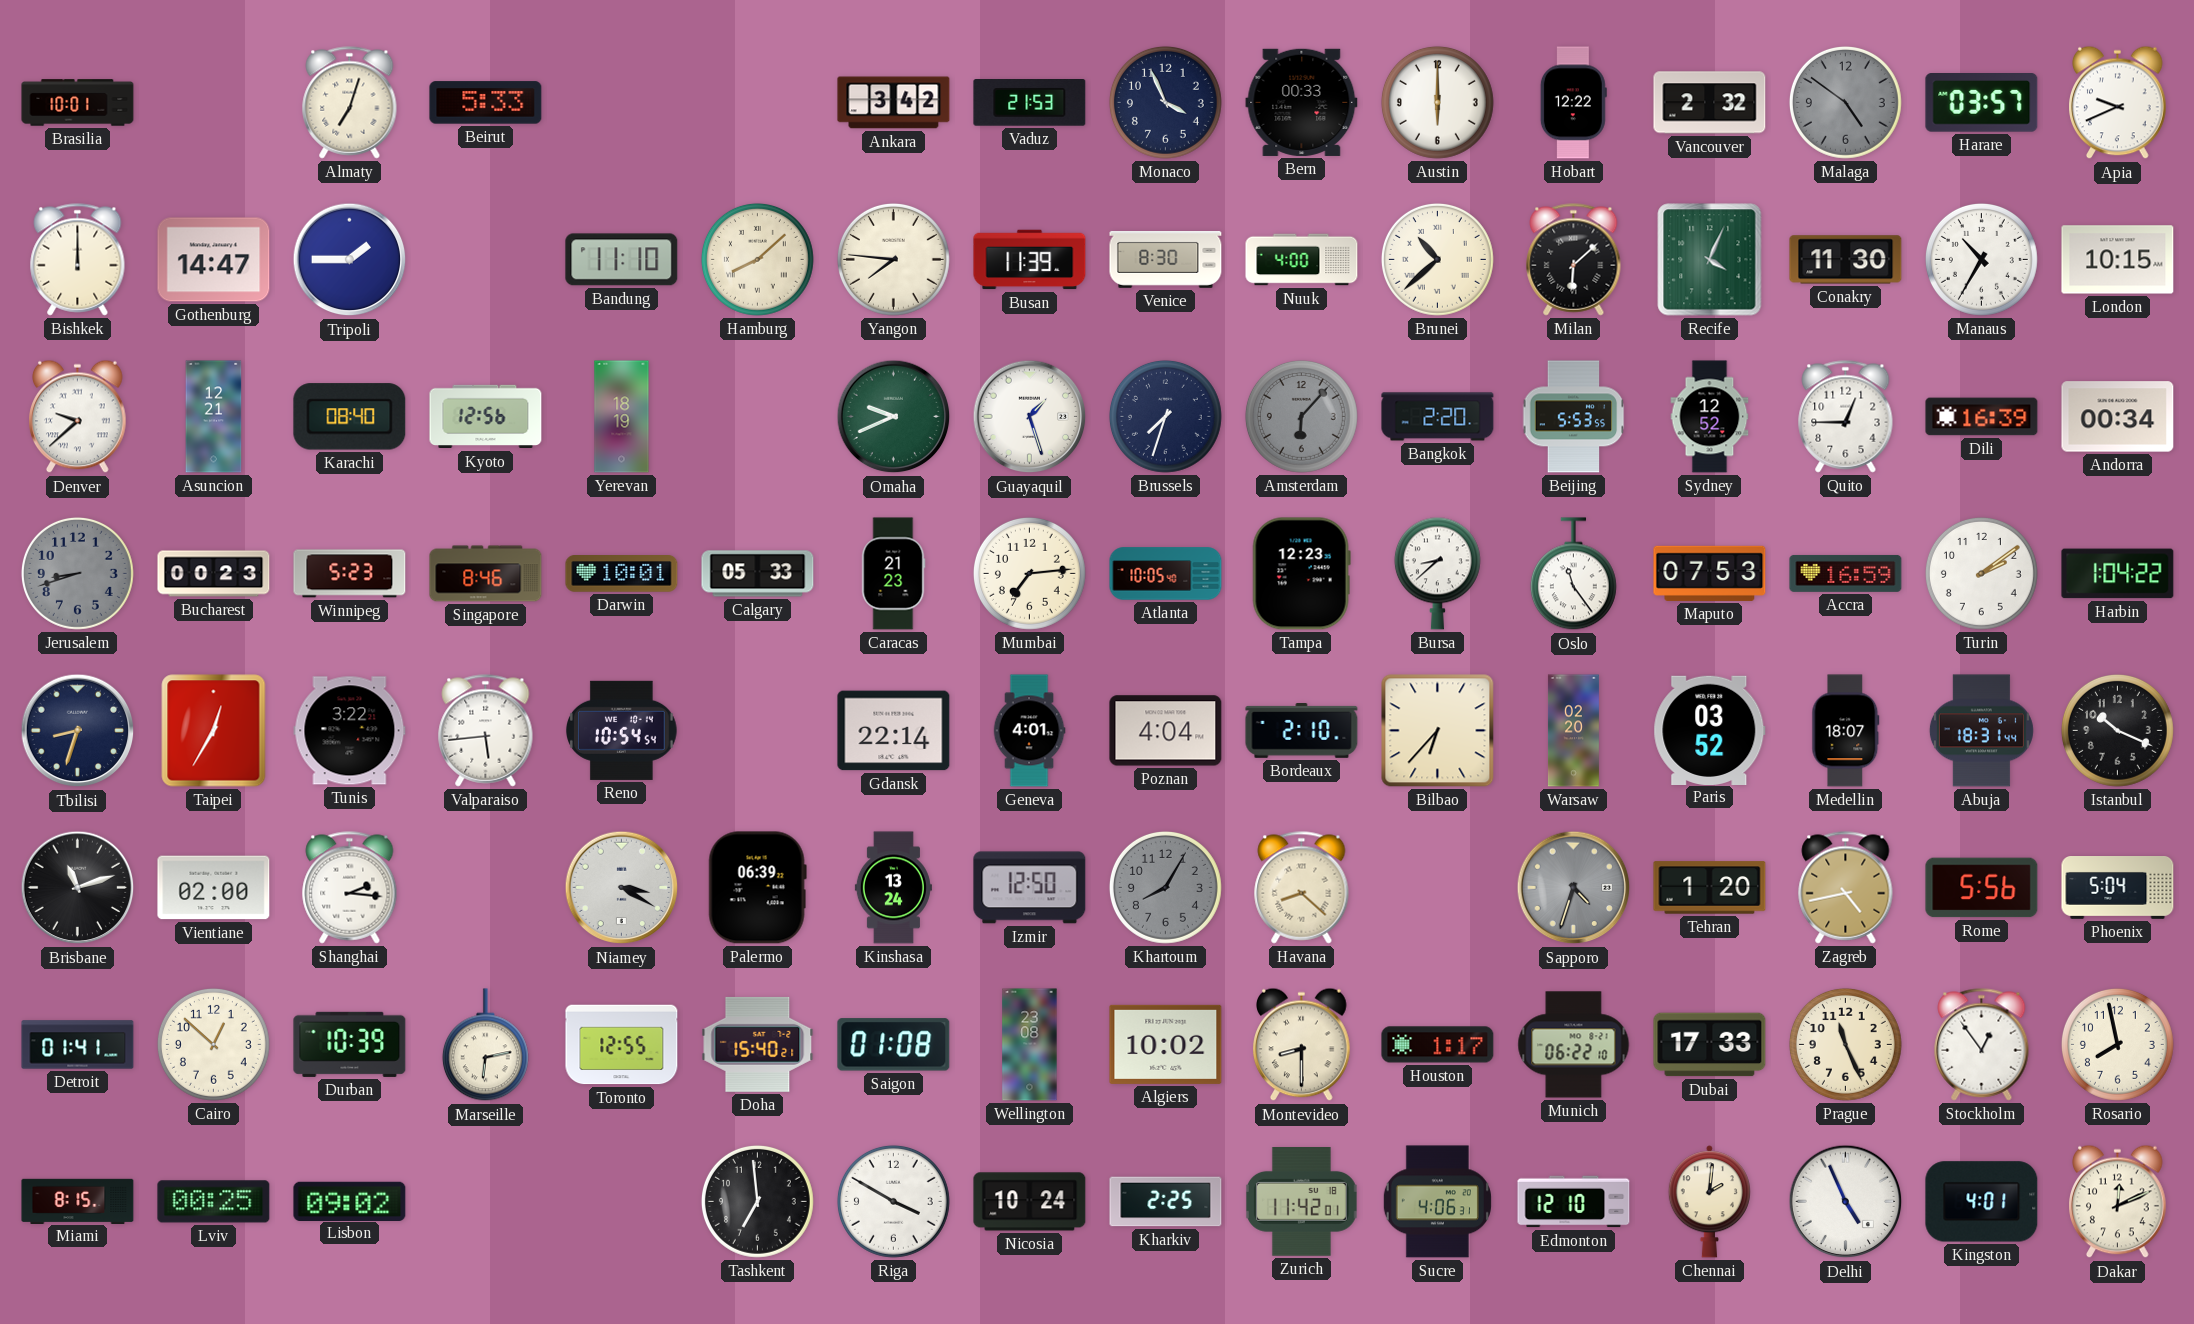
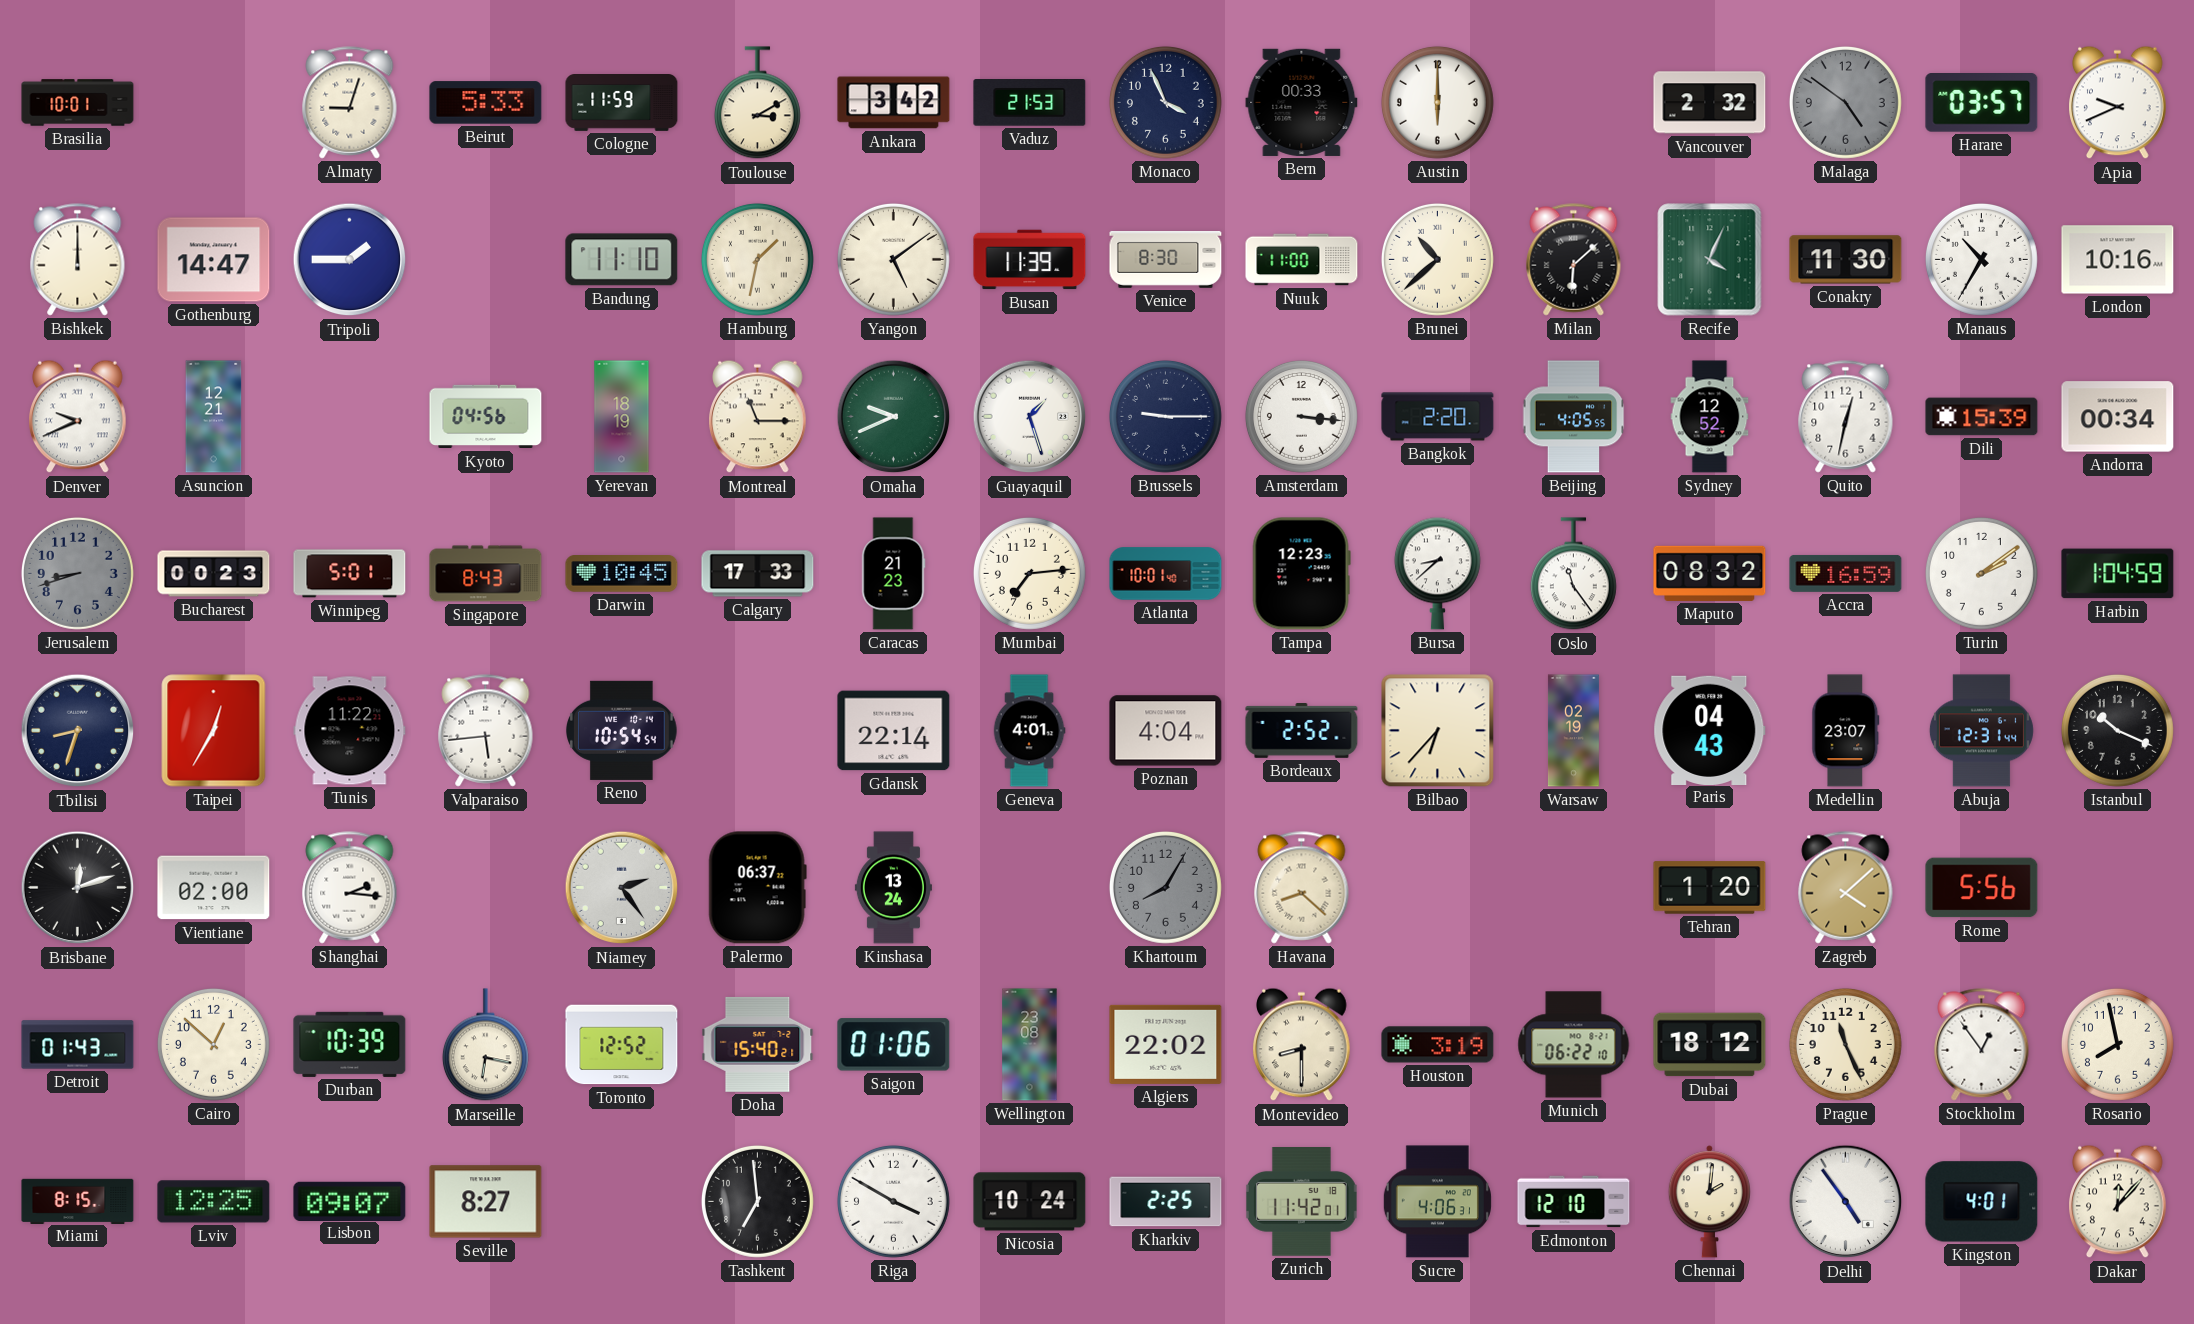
Almaty: 7:03 -> 9:03
Cologne: none -> 11:59
Toulouse: none -> 3:10
Hobart: 12:22 -> none
Hamburg: 8:08 -> 1:32
Yangon: 7:46 -> 5:09
Nuuk: 4:00 -> 11:00
London: 10:15 -> 10:16
Denver: 9:38 -> 9:41
Karachi: 08:40 -> none
Kyoto: 12:56 -> 04:56
Montreal: none -> 11:15
Brussels: 7:33 -> 9:15
Amsterdam: 6:07 -> 3:16
Amsterdam dial: grey -> white
Beijing: 5:53 -> 4:05
Quito: 12:45 -> 12:32
Dili: 16:39 -> 15:39
Winnipeg: 5:23 -> 5:01
Singapore: 8:46 -> 8:43
Darwin: 10:01 -> 10:45
Calgary: 05:33 -> 17:33
Atlanta: 10:05 -> 10:01
Maputo: 07:53 -> 08:32
Harbin: 1:04:22 -> 1:04:59
Tunis: 3:22 -> 11:22
Bordeaux: 2:10 -> 2:52
Warsaw: 02:20 -> 02:19
Paris: 03:52 -> 04:43
Medellin: 18:07 -> 23:07
Abuja: 18:31 -> 12:31
Brisbane: 11:12 -> 12:12
Niamey: 3:20 -> 2:24
Palermo: 06:39 -> 06:37
Izmir: 12:50 -> none
Sapporo: 4:33 -> none
Zagreb: 4:43 -> 4:08
Phoenix: 5:04 -> none
Detroit: 01:41 -> 01:43
Marseille: 6:13 -> 6:17
Toronto: 12:55 -> 12:52
Saigon: 01:08 -> 01:06
Algiers: 10:02 -> 22:02
Houston: 1:17 -> 3:19
Dubai: 17:33 -> 18:12
Lviv: 00:25 -> 12:25
Lisbon: 09:02 -> 09:07
Seville: none -> 8:27
Delhi: 4:56 -> 4:54
Dakar: 12:11 -> 12:07
